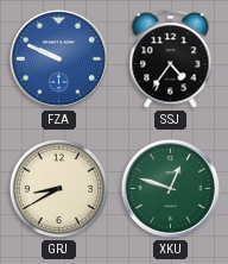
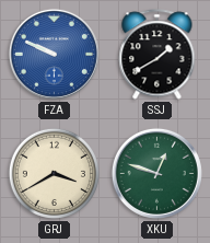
SSJ: 4:36 -> 1:40
GRJ: 8:40 -> 3:40
